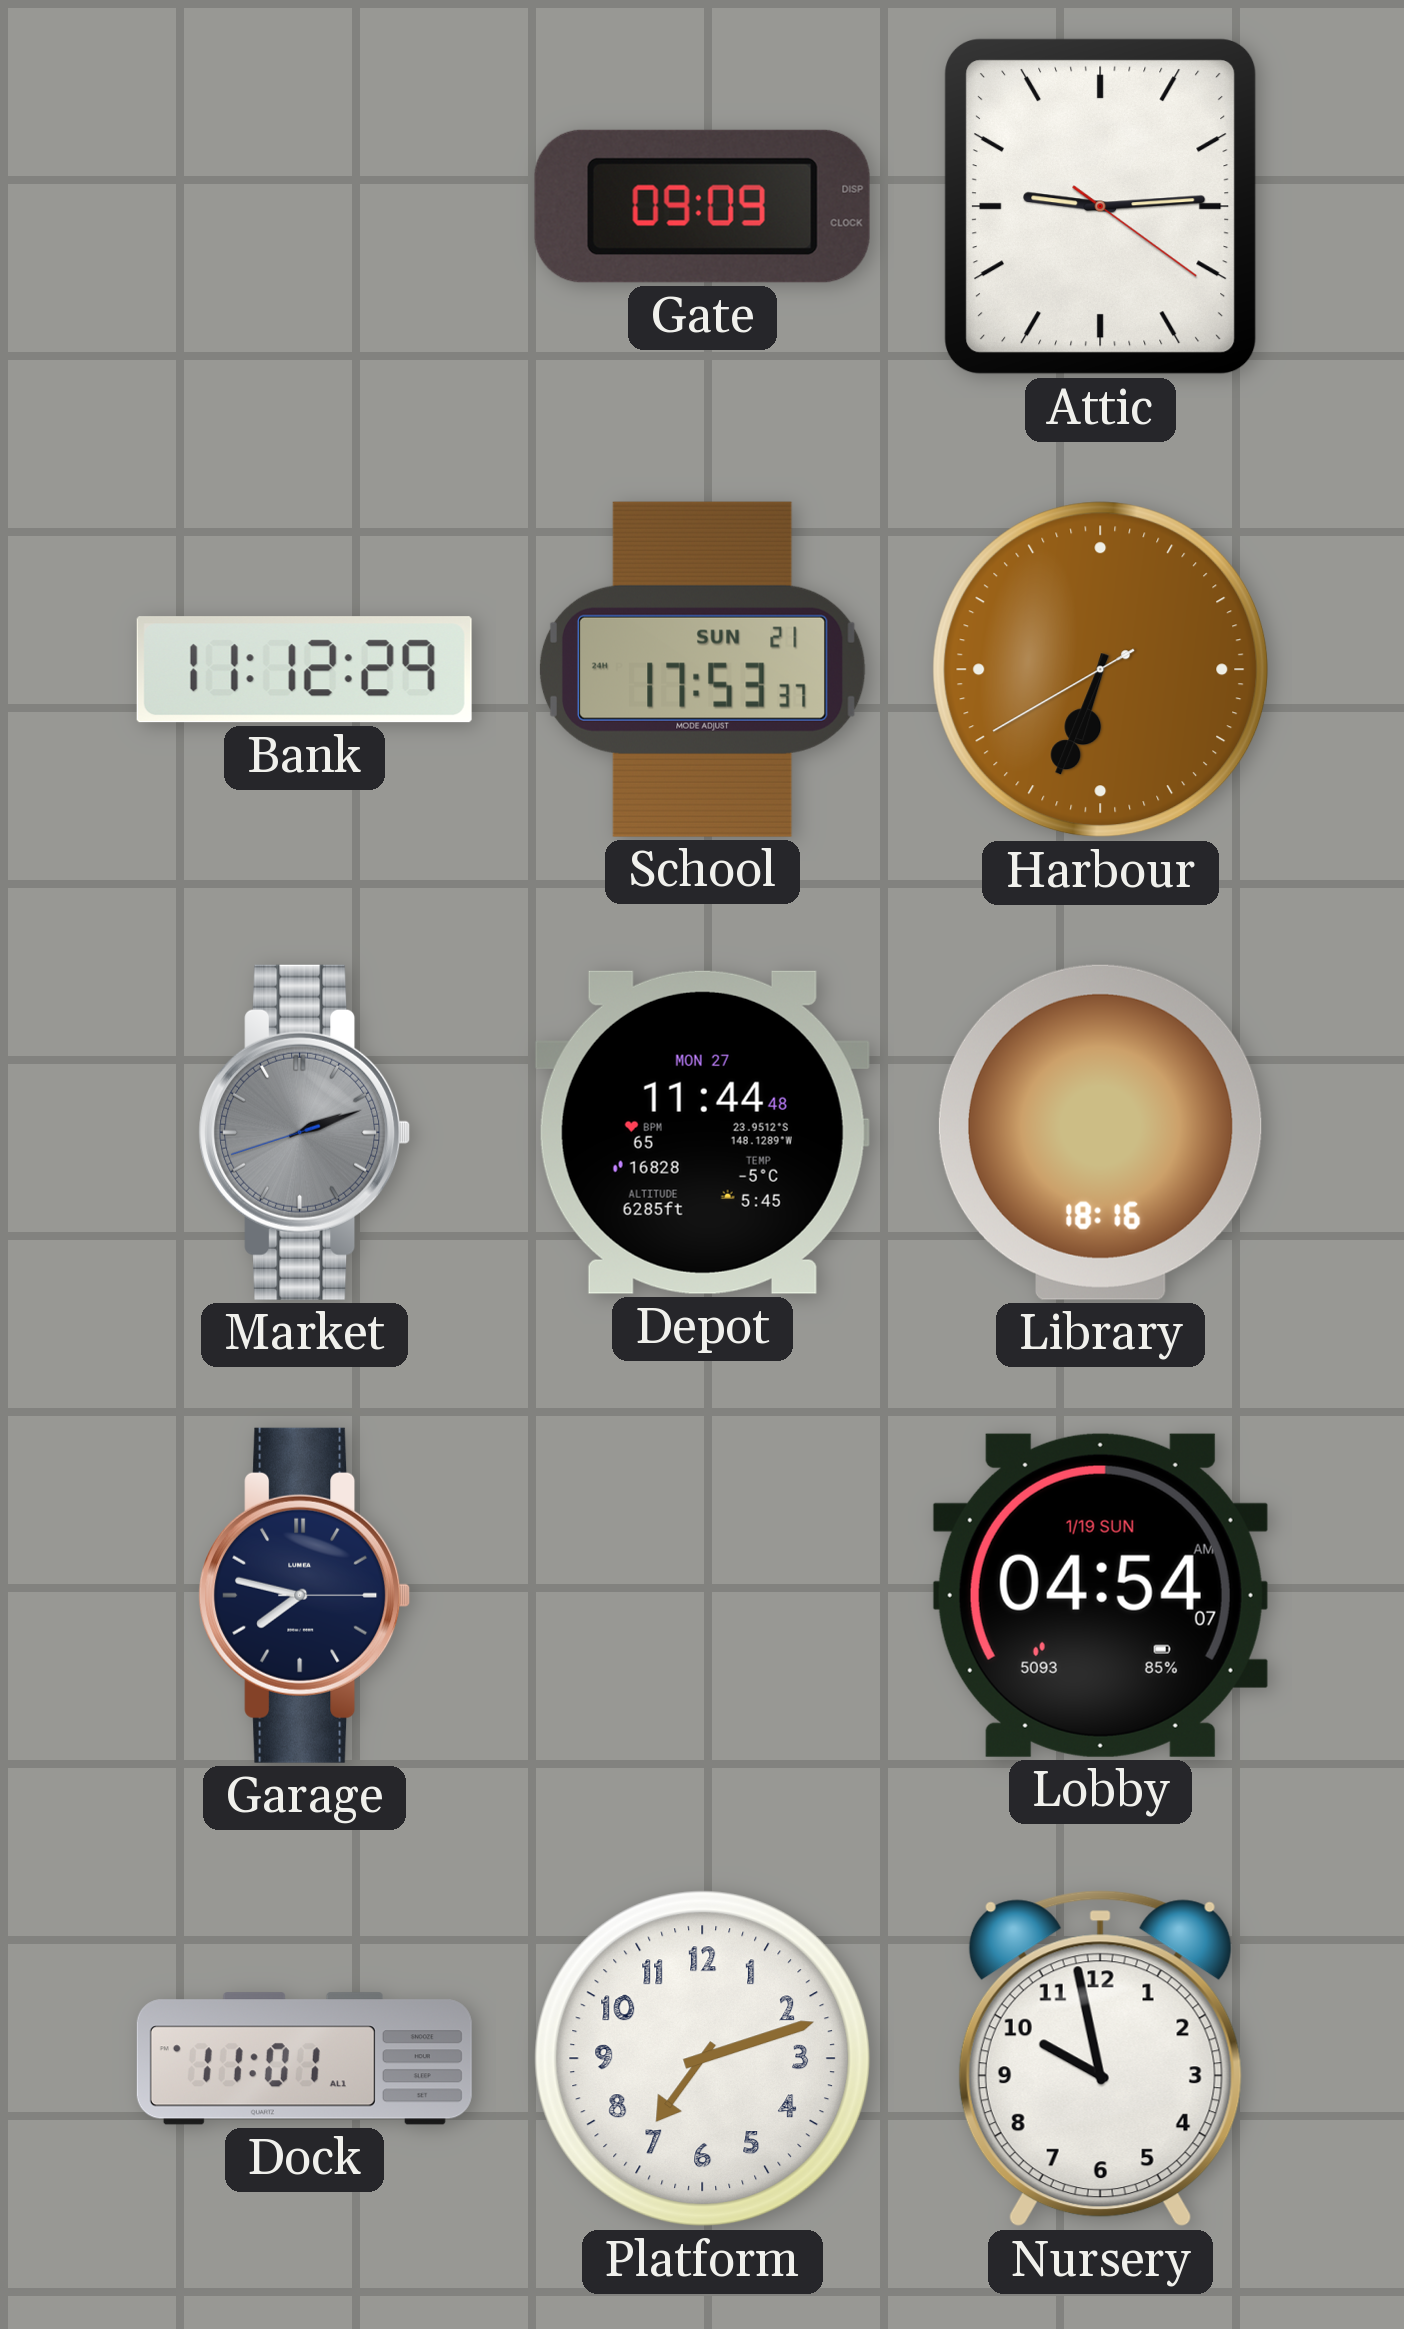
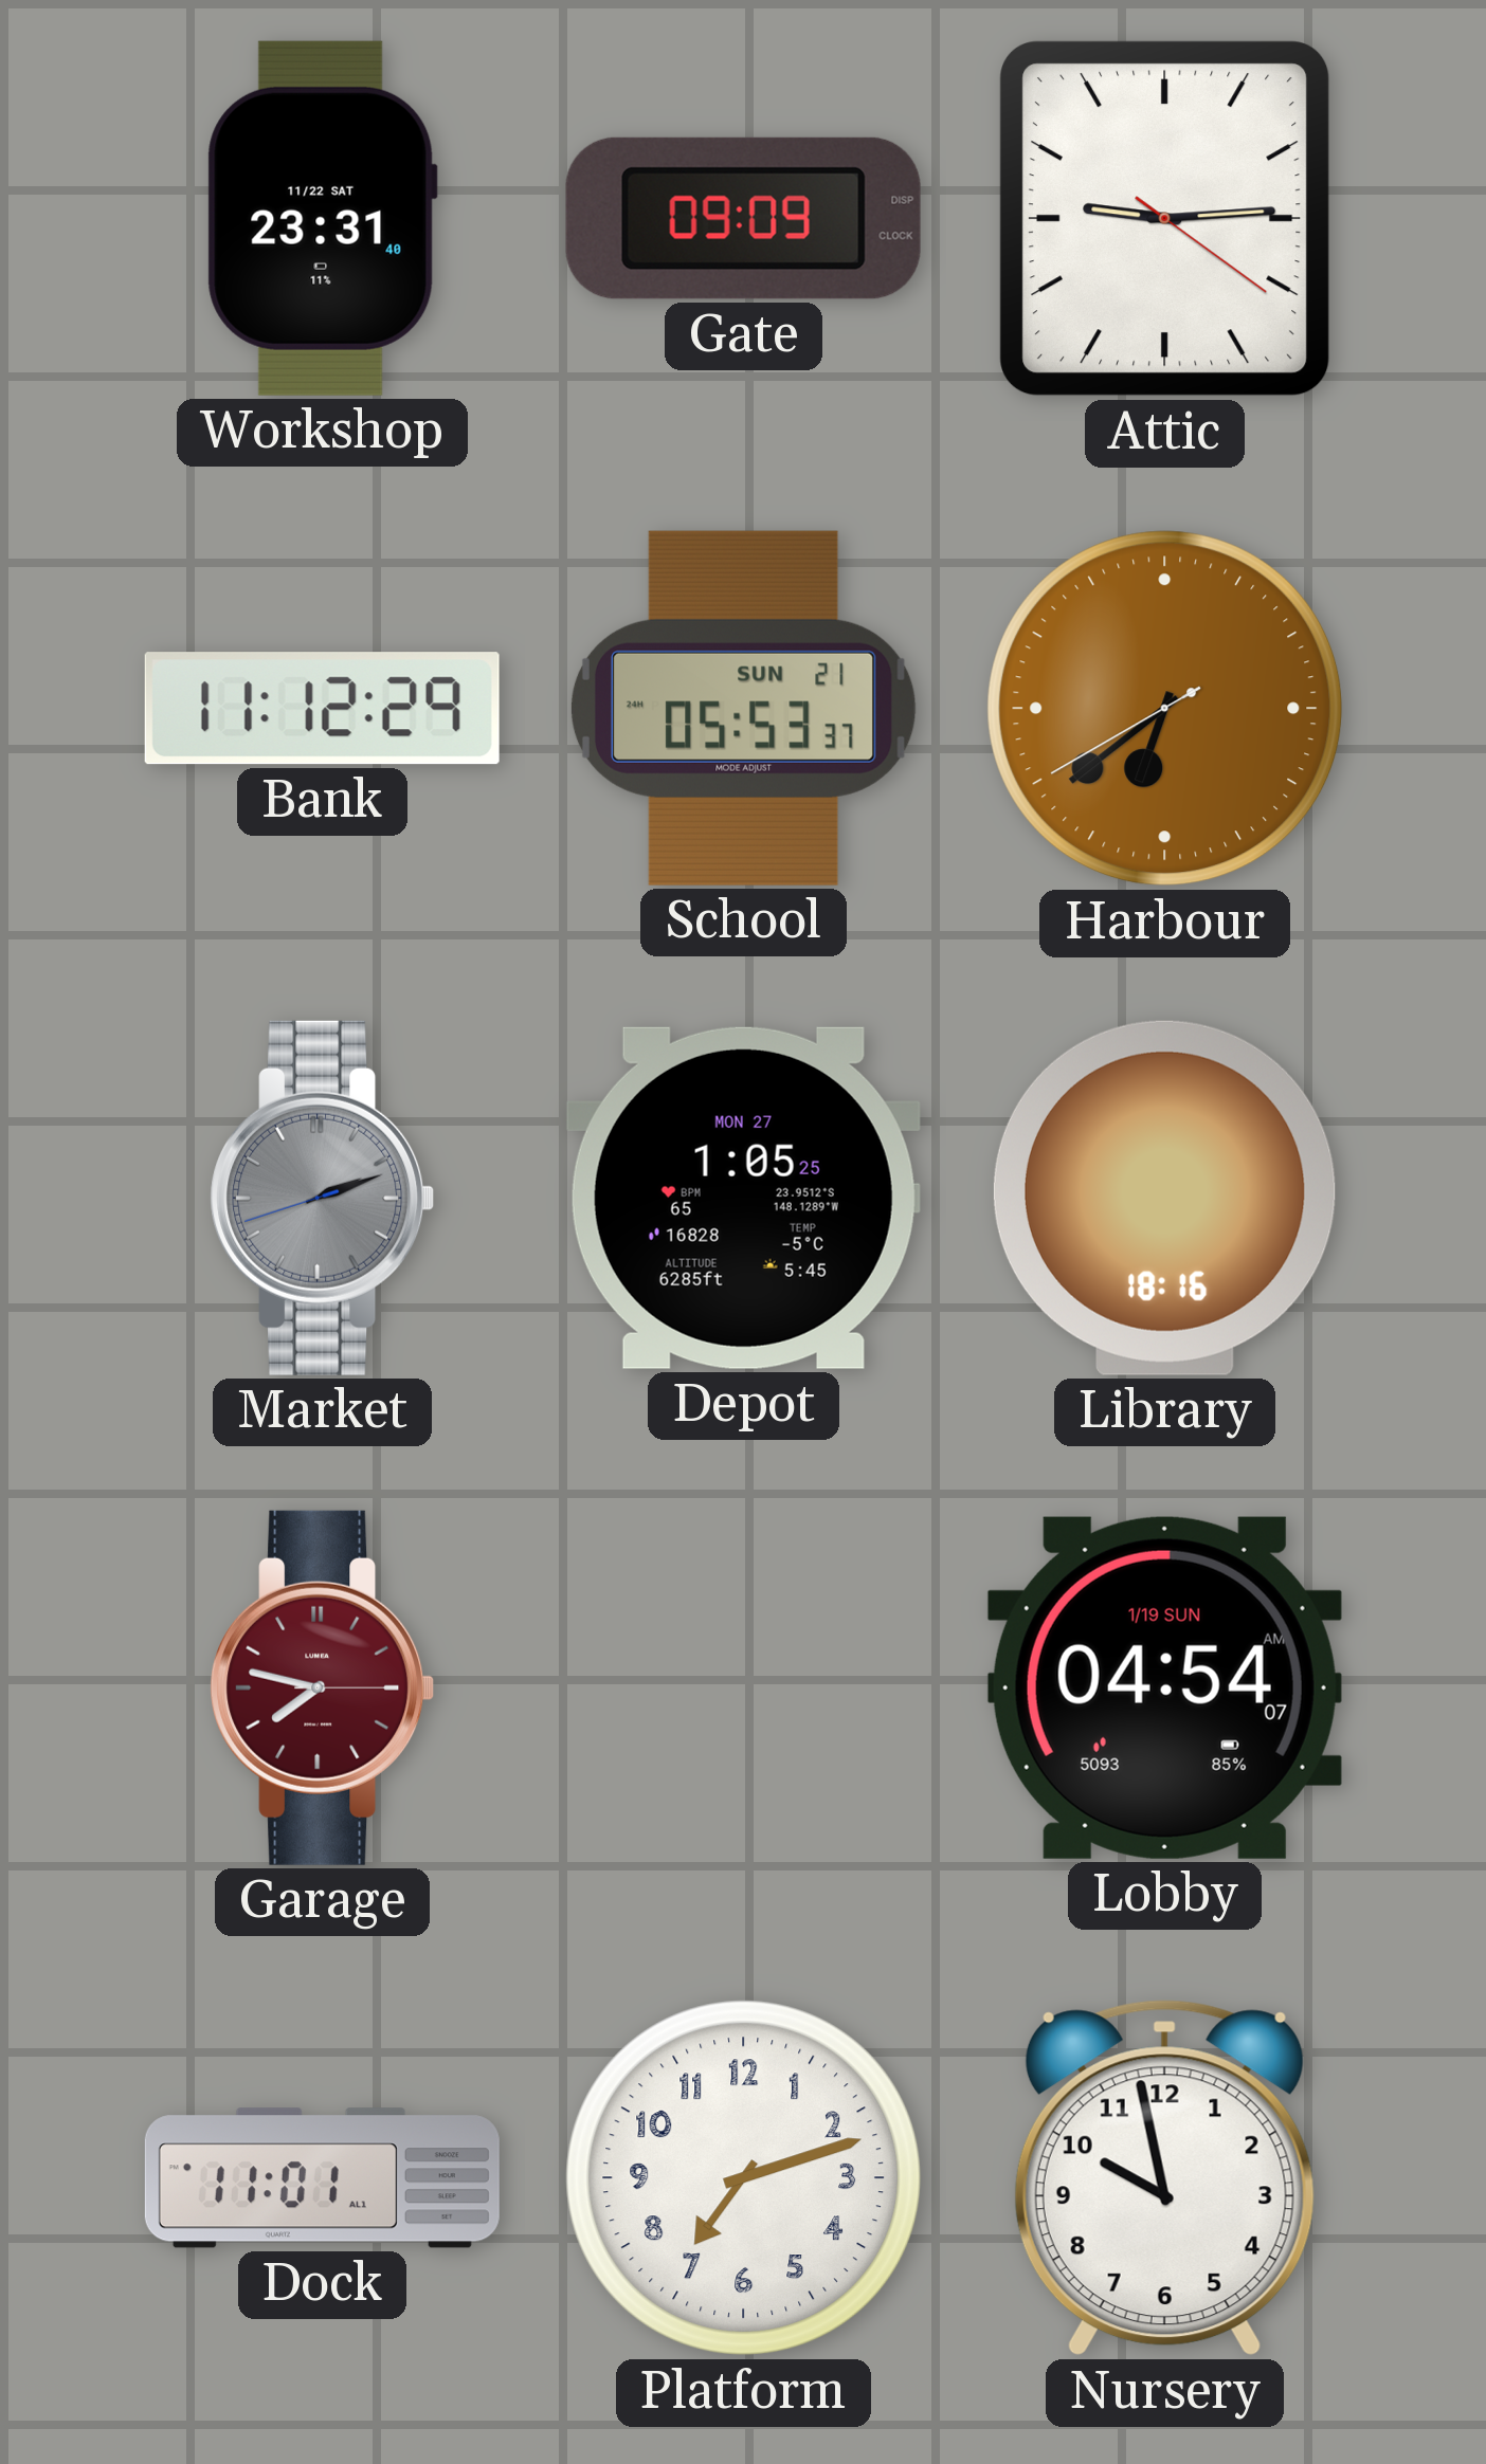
Workshop: none -> 23:31
School: 17:53 -> 05:53
Harbour: 6:33 -> 6:38
Depot: 11:44 -> 1:05
Garage dial: navy -> burgundy
